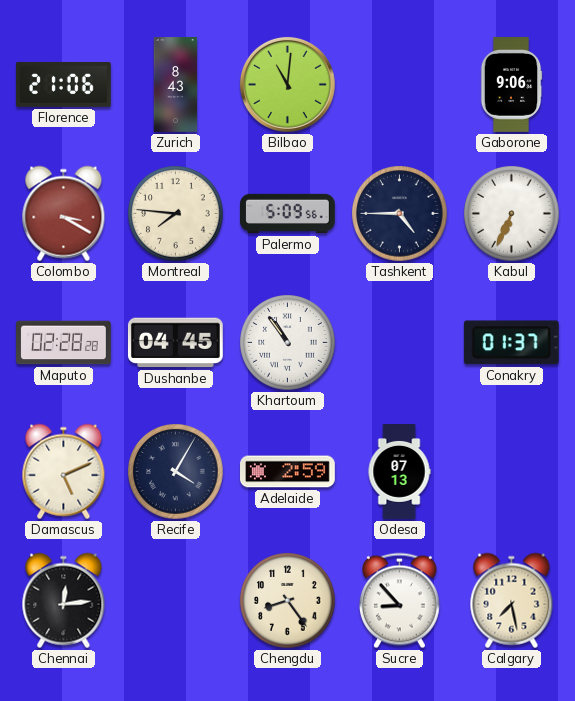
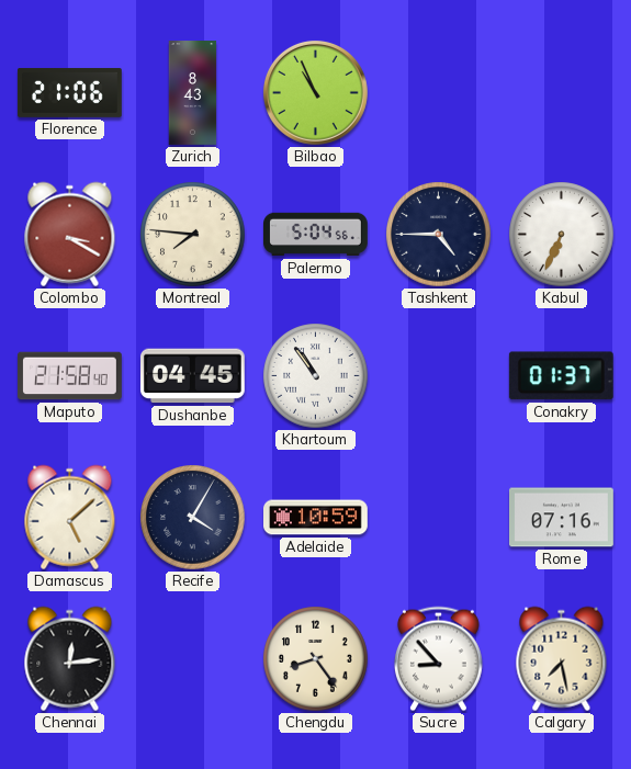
Bilbao: 11:01 -> 10:56
Gaborone: 9:06 -> none
Palermo: 5:09 -> 5:04
Maputo: 02:28 -> 21:58
Damascus: 5:11 -> 5:08
Adelaide: 2:59 -> 10:59
Odesa: 07:13 -> none
Rome: none -> 07:16
